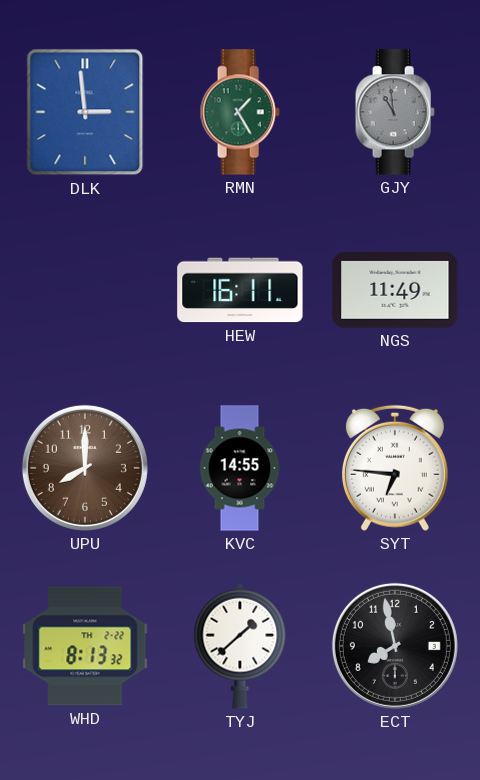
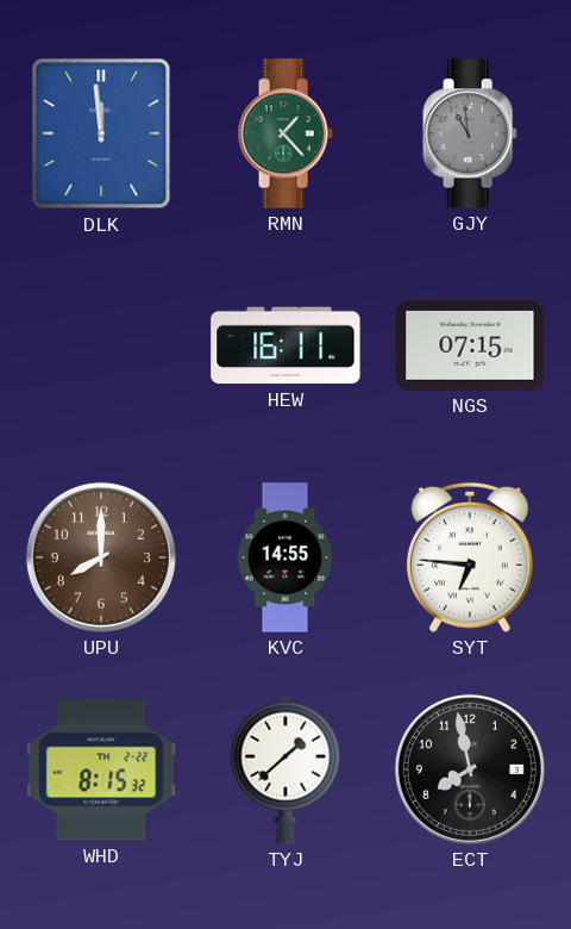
DLK: 2:59 -> 11:59
RMN: 1:25 -> 1:23
NGS: 11:49 -> 07:15
WHD: 8:13 -> 8:15
